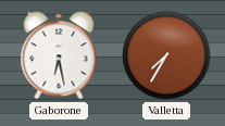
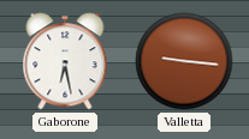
Valletta: 7:35 -> 9:16
